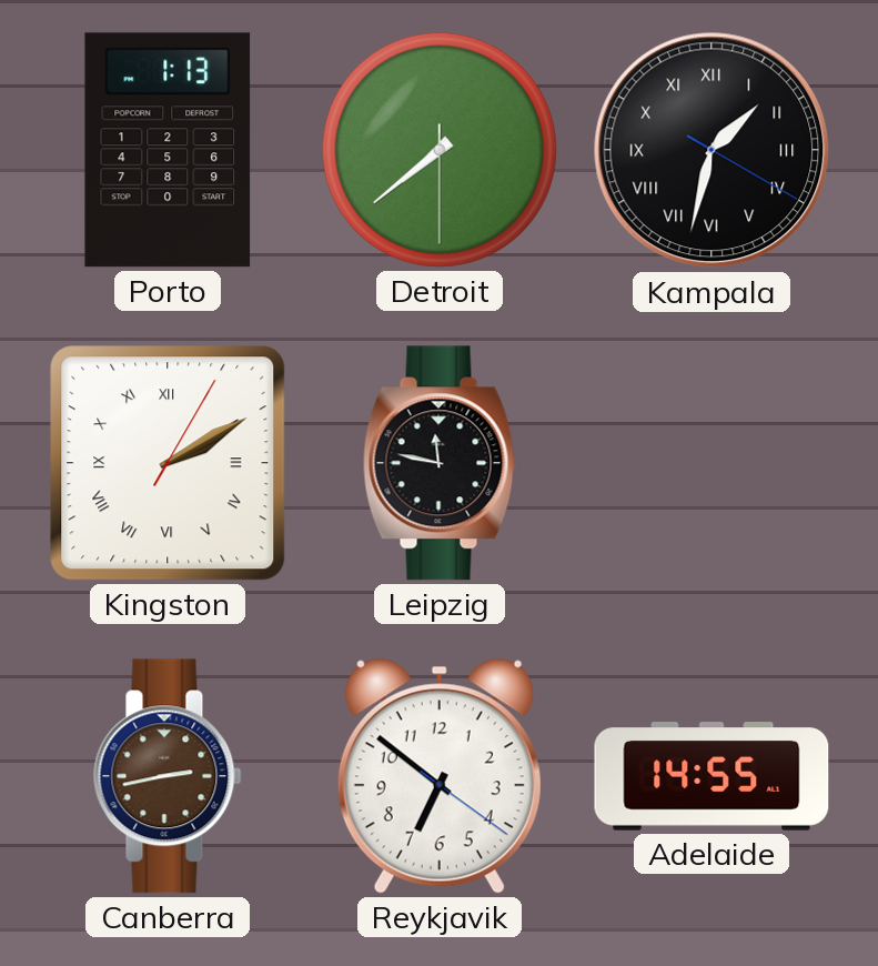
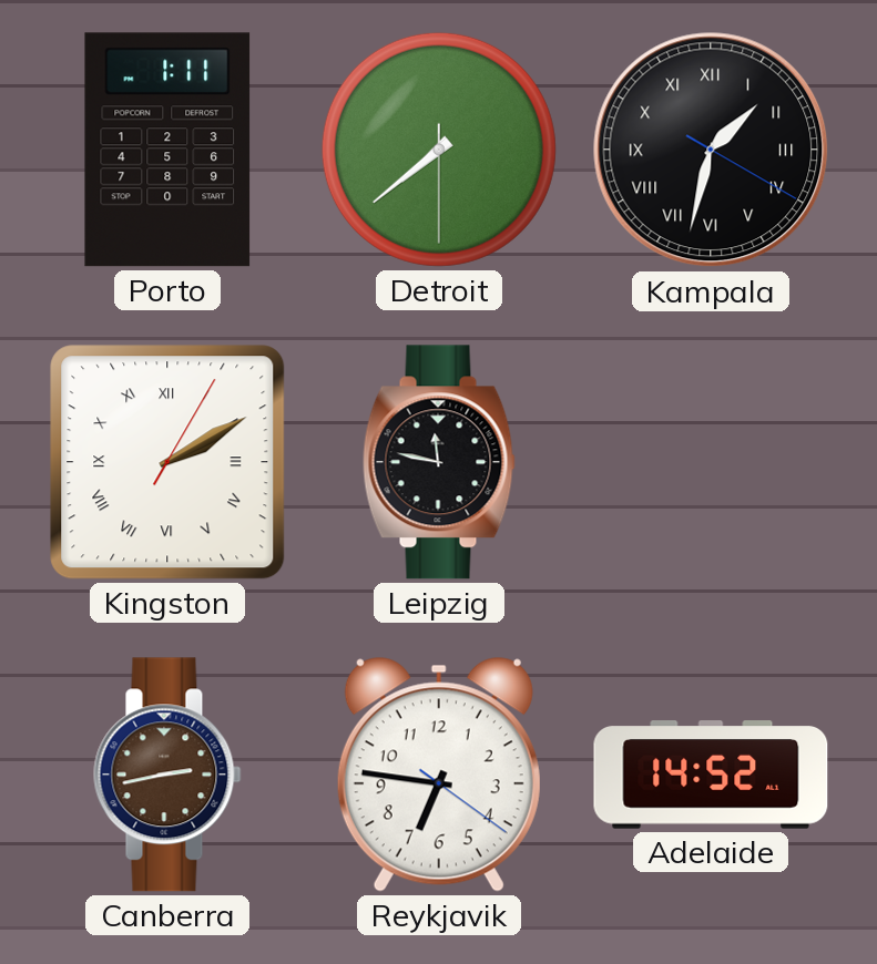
Porto: 1:13 -> 1:11
Reykjavik: 6:51 -> 6:46
Adelaide: 14:55 -> 14:52
